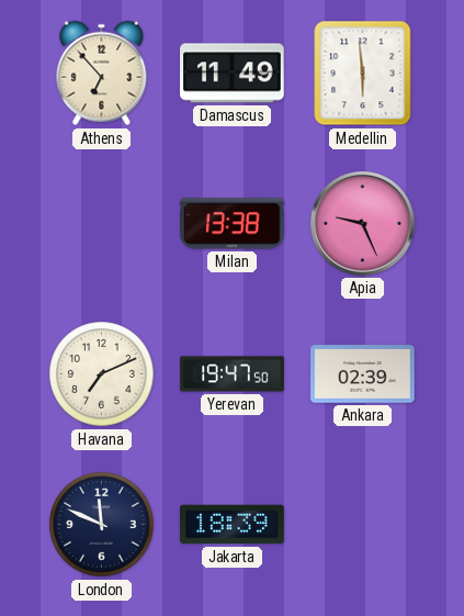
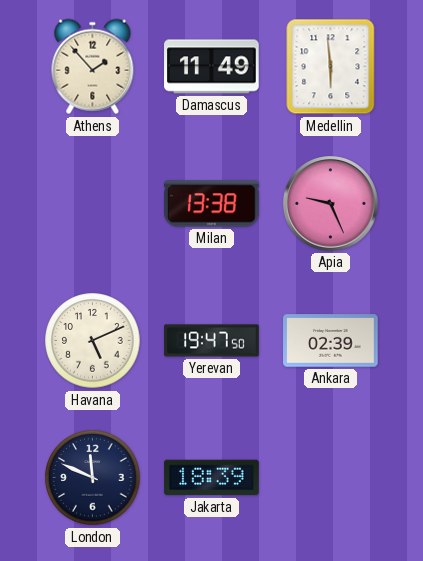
Athens: 6:53 -> 1:53
Havana: 7:11 -> 5:11
